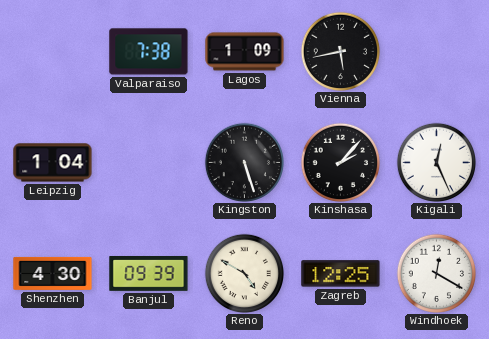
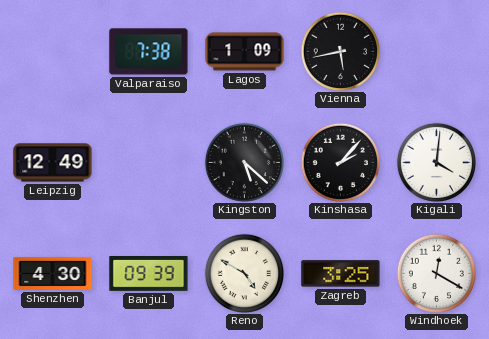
Leipzig: 1:04 -> 12:49
Kingston: 5:27 -> 5:22
Kigali: 12:26 -> 4:01
Zagreb: 12:25 -> 3:25
